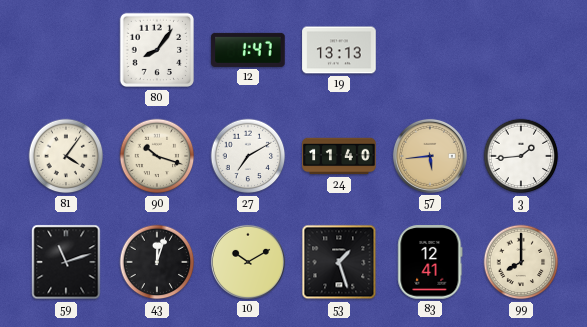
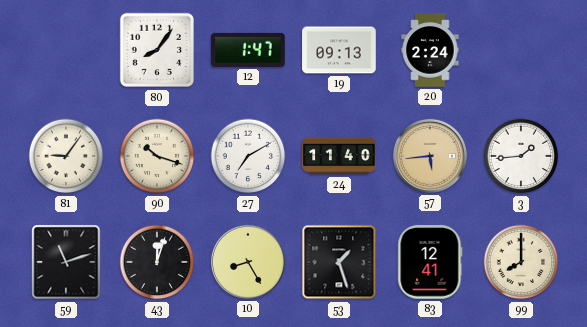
19: 13:13 -> 09:13
20: none -> 2:24
81: 4:06 -> 9:06
10: 10:10 -> 8:25
